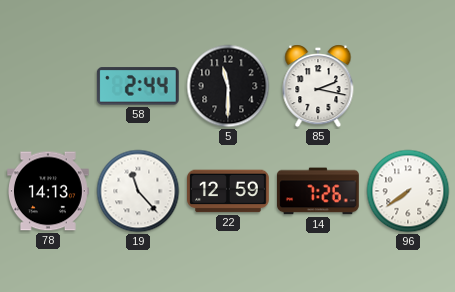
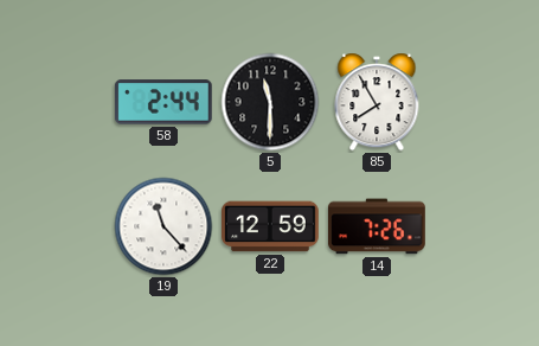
85: 2:17 -> 7:55
78: 14:13 -> none
96: 7:39 -> none
